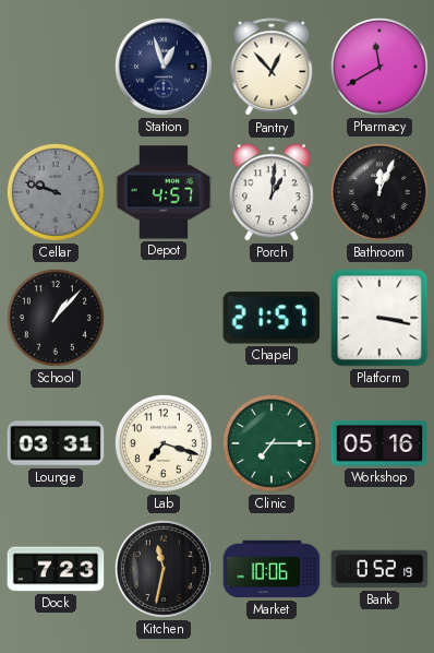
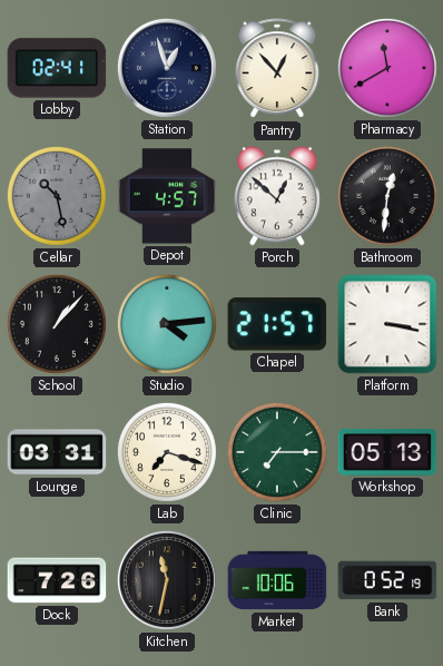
Lobby: none -> 02:41
Cellar: 9:48 -> 10:28
Porch: 1:01 -> 12:52
Bathroom: 12:04 -> 12:31
Studio: none -> 4:14
Workshop: 05:16 -> 05:13
Dock: 7:23 -> 7:26
